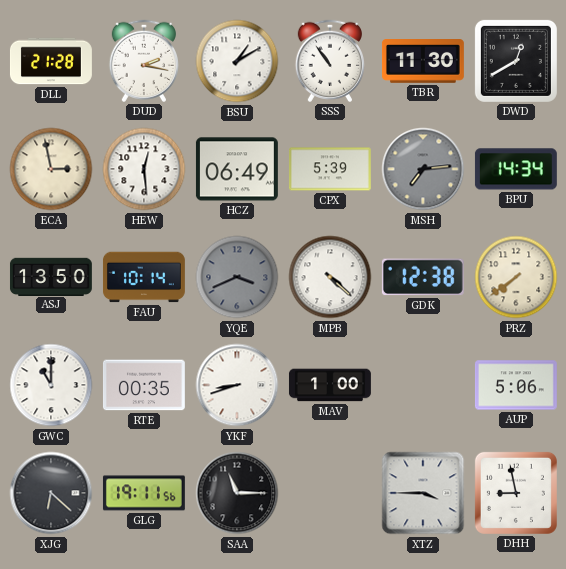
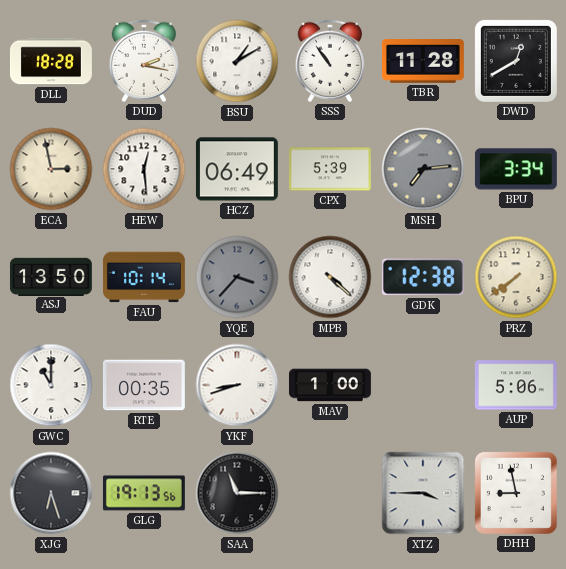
DLL: 21:28 -> 18:28
TBR: 11:30 -> 11:28
BPU: 14:34 -> 3:34
YQE: 3:41 -> 3:37
XJG: 6:22 -> 6:27
GLG: 19:11 -> 19:13
